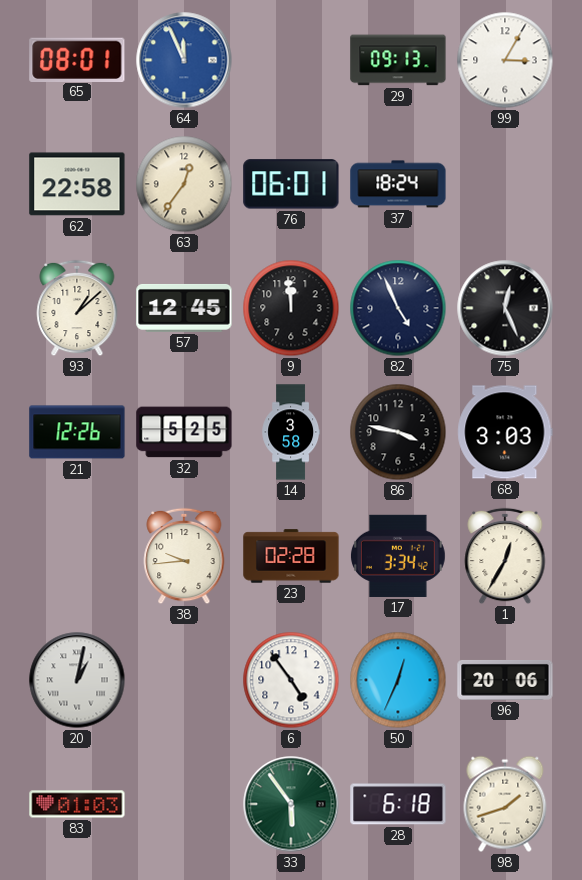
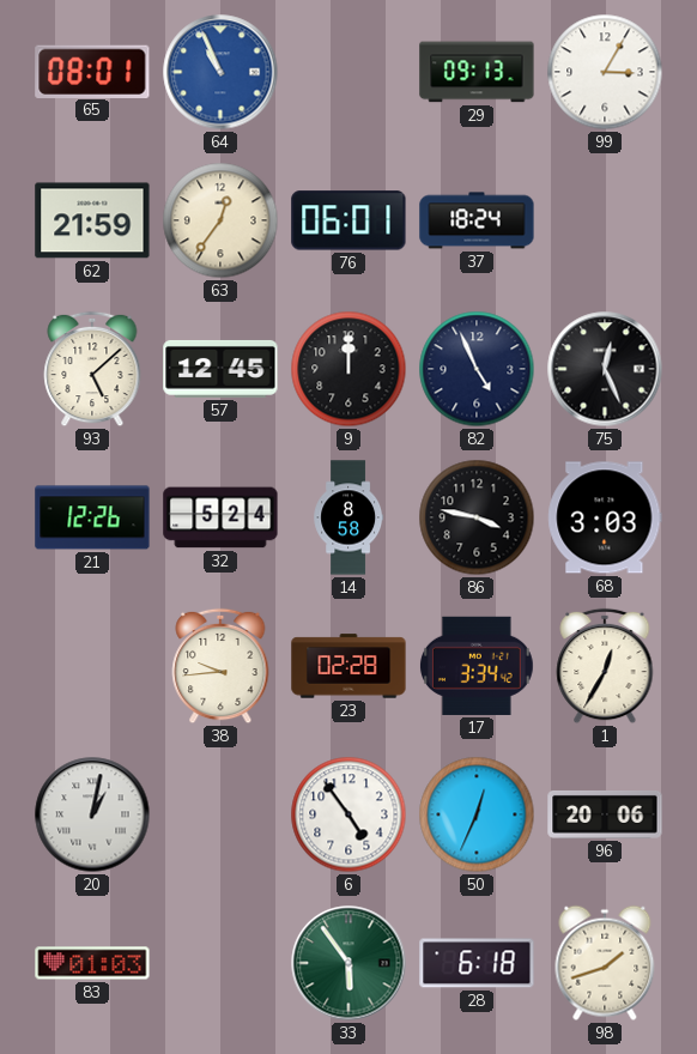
64: 11:56 -> 10:56
62: 22:58 -> 21:59
93: 1:08 -> 5:08
9: 11:59 -> 12:00
32: 5:25 -> 5:24
14: 3:58 -> 8:58
